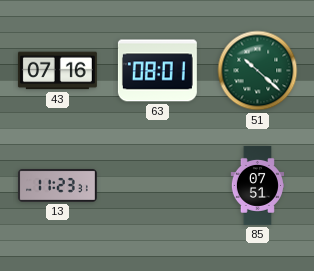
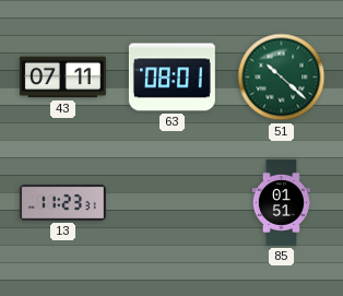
43: 07:16 -> 07:11
85: 07:51 -> 01:51
